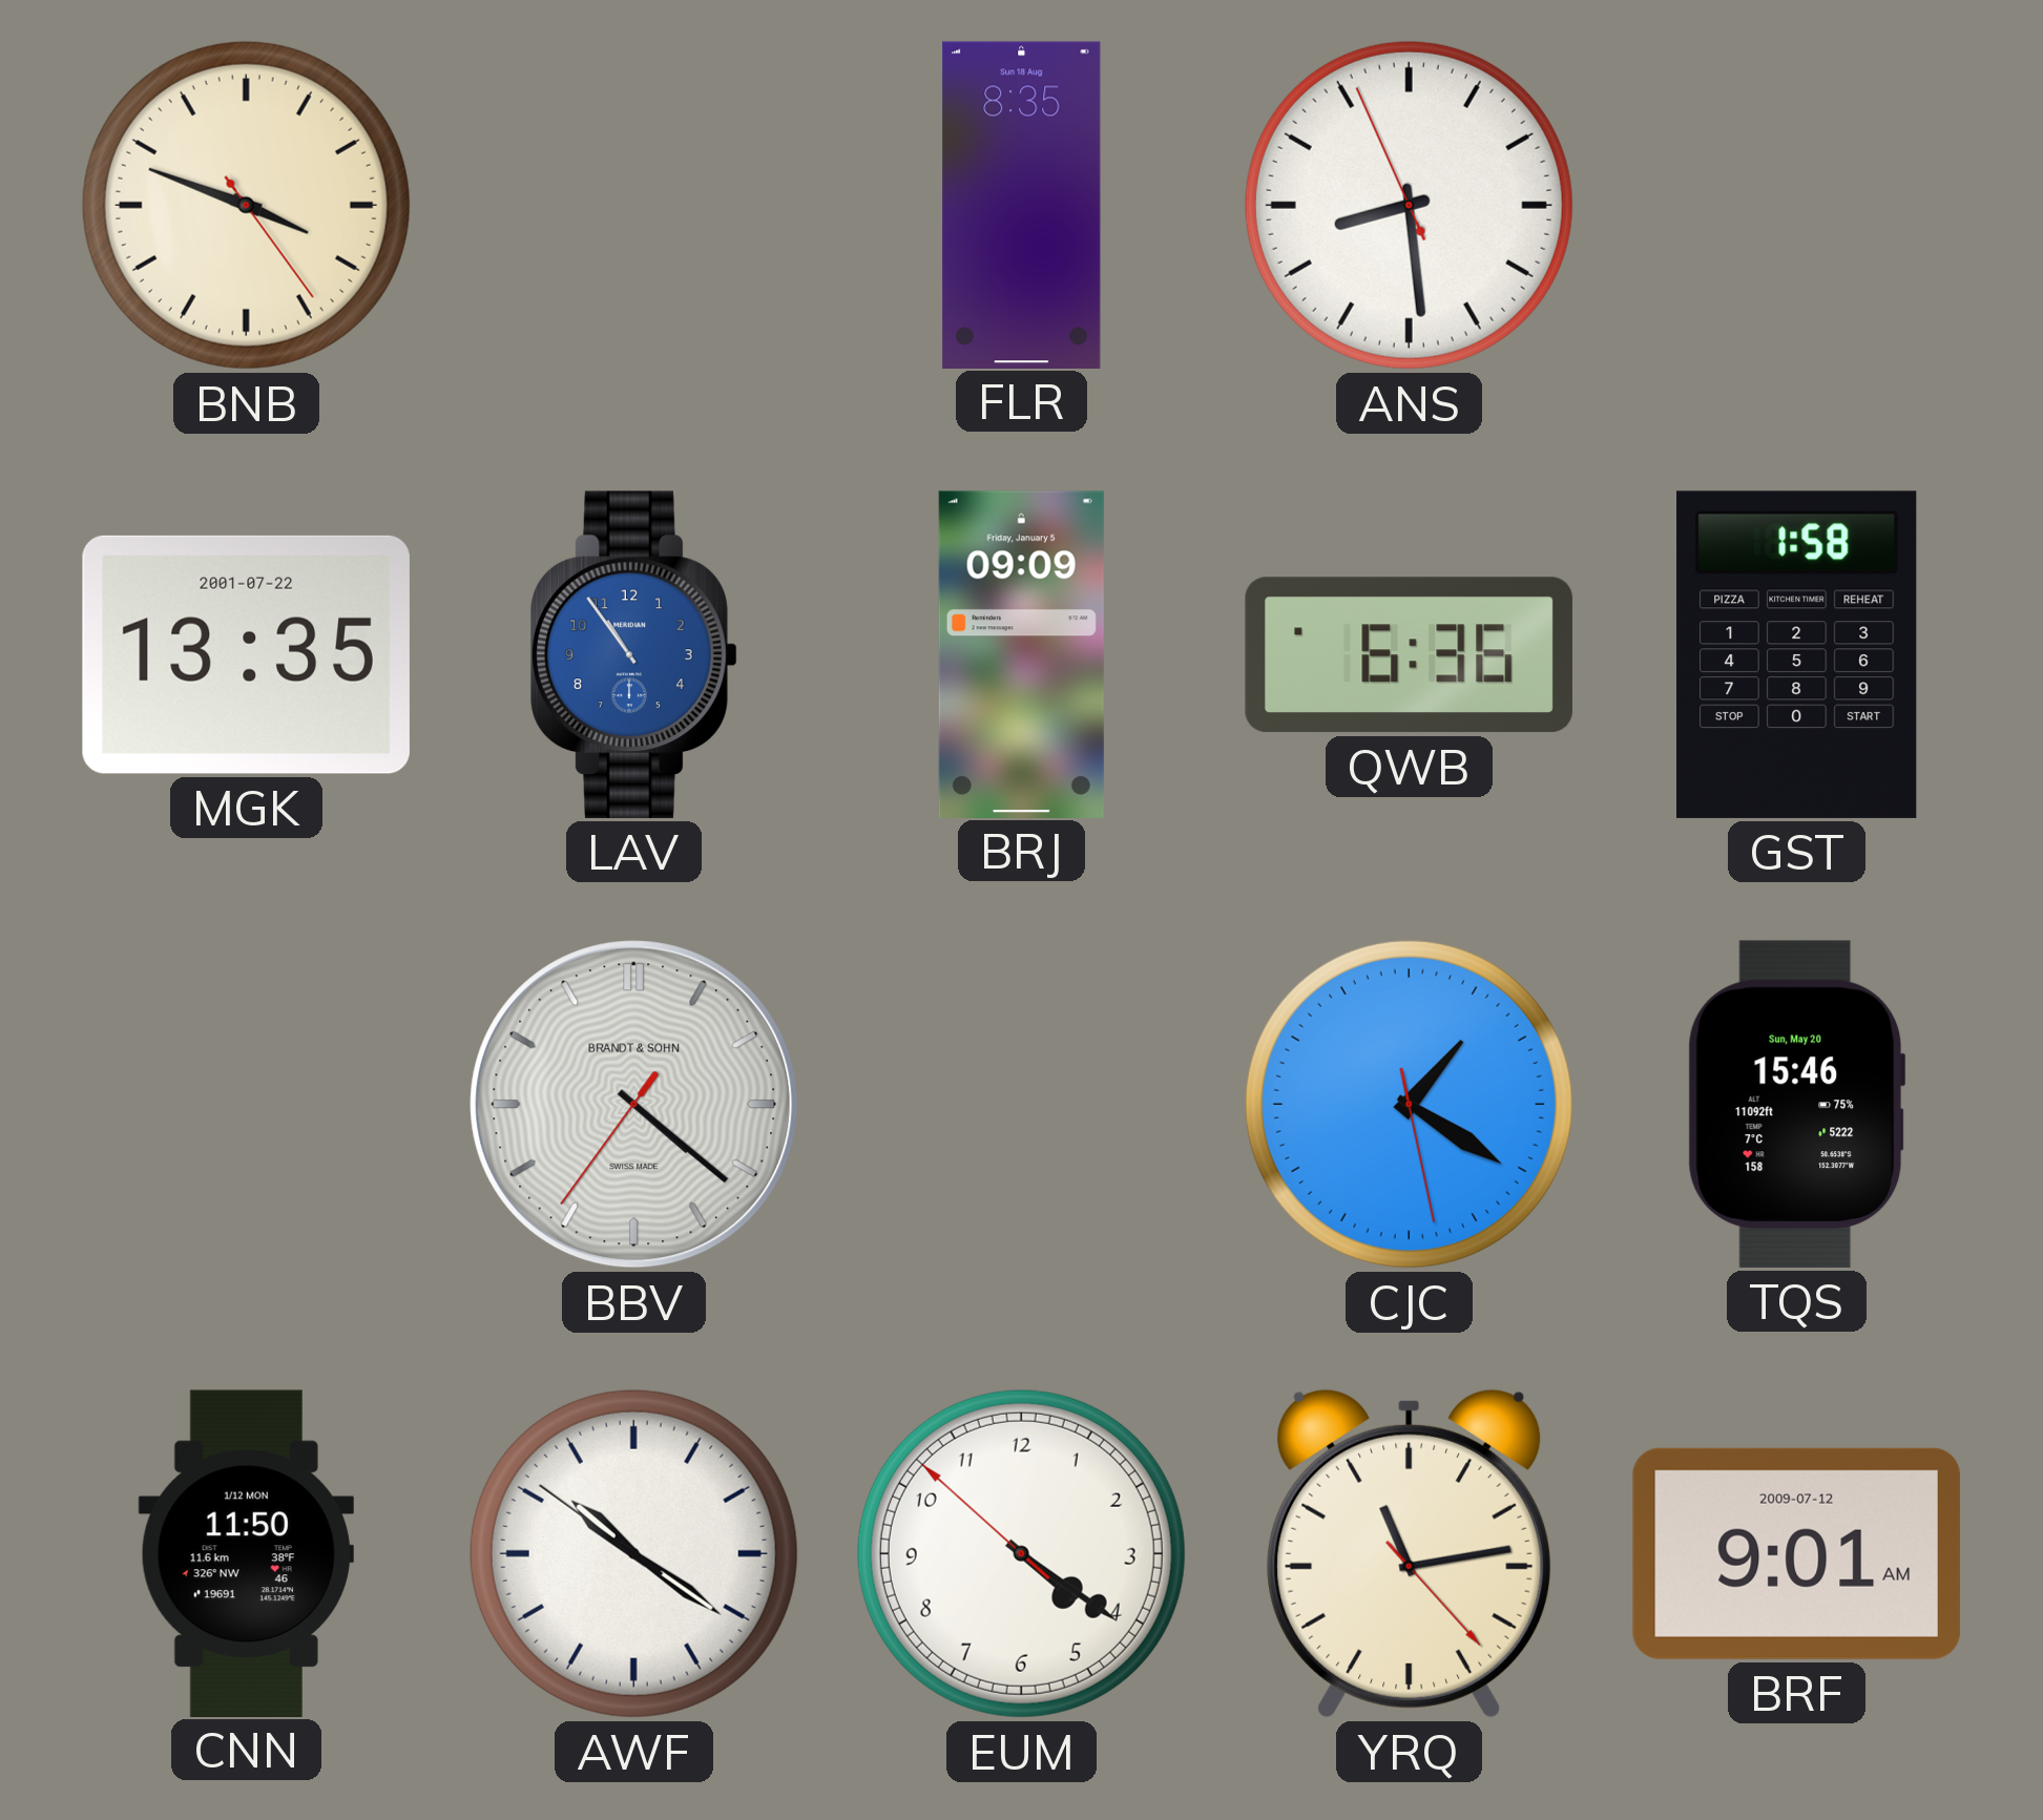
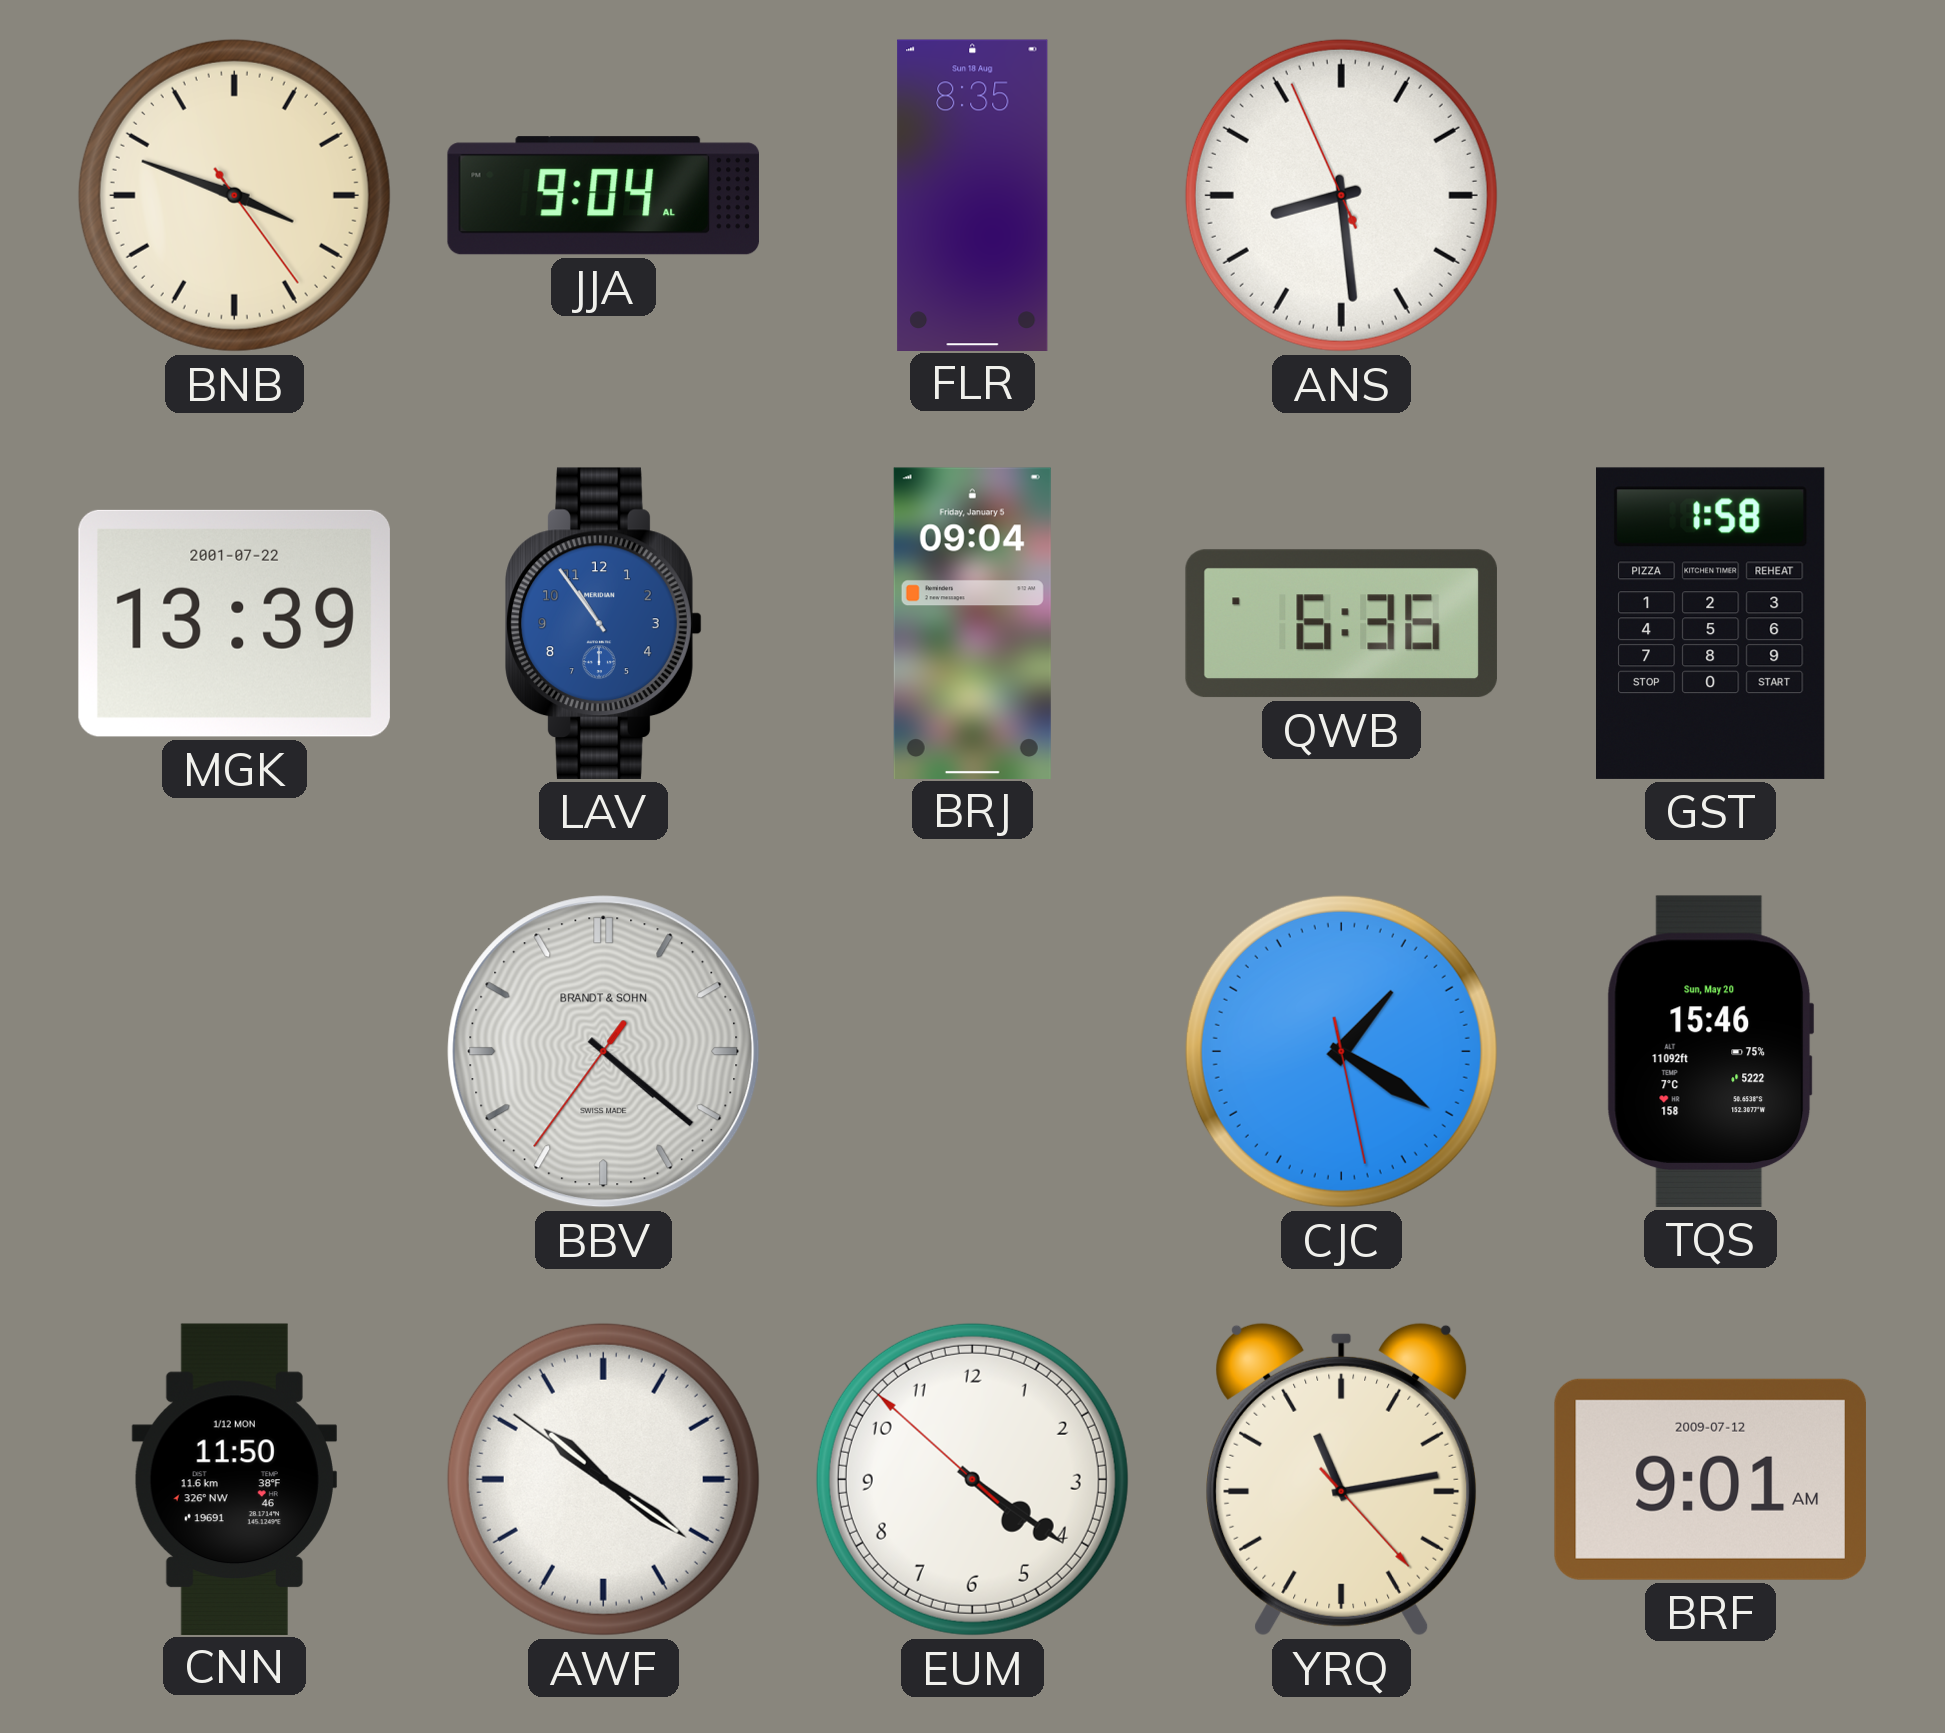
JJA: none -> 9:04
MGK: 13:35 -> 13:39
BRJ: 09:09 -> 09:04
